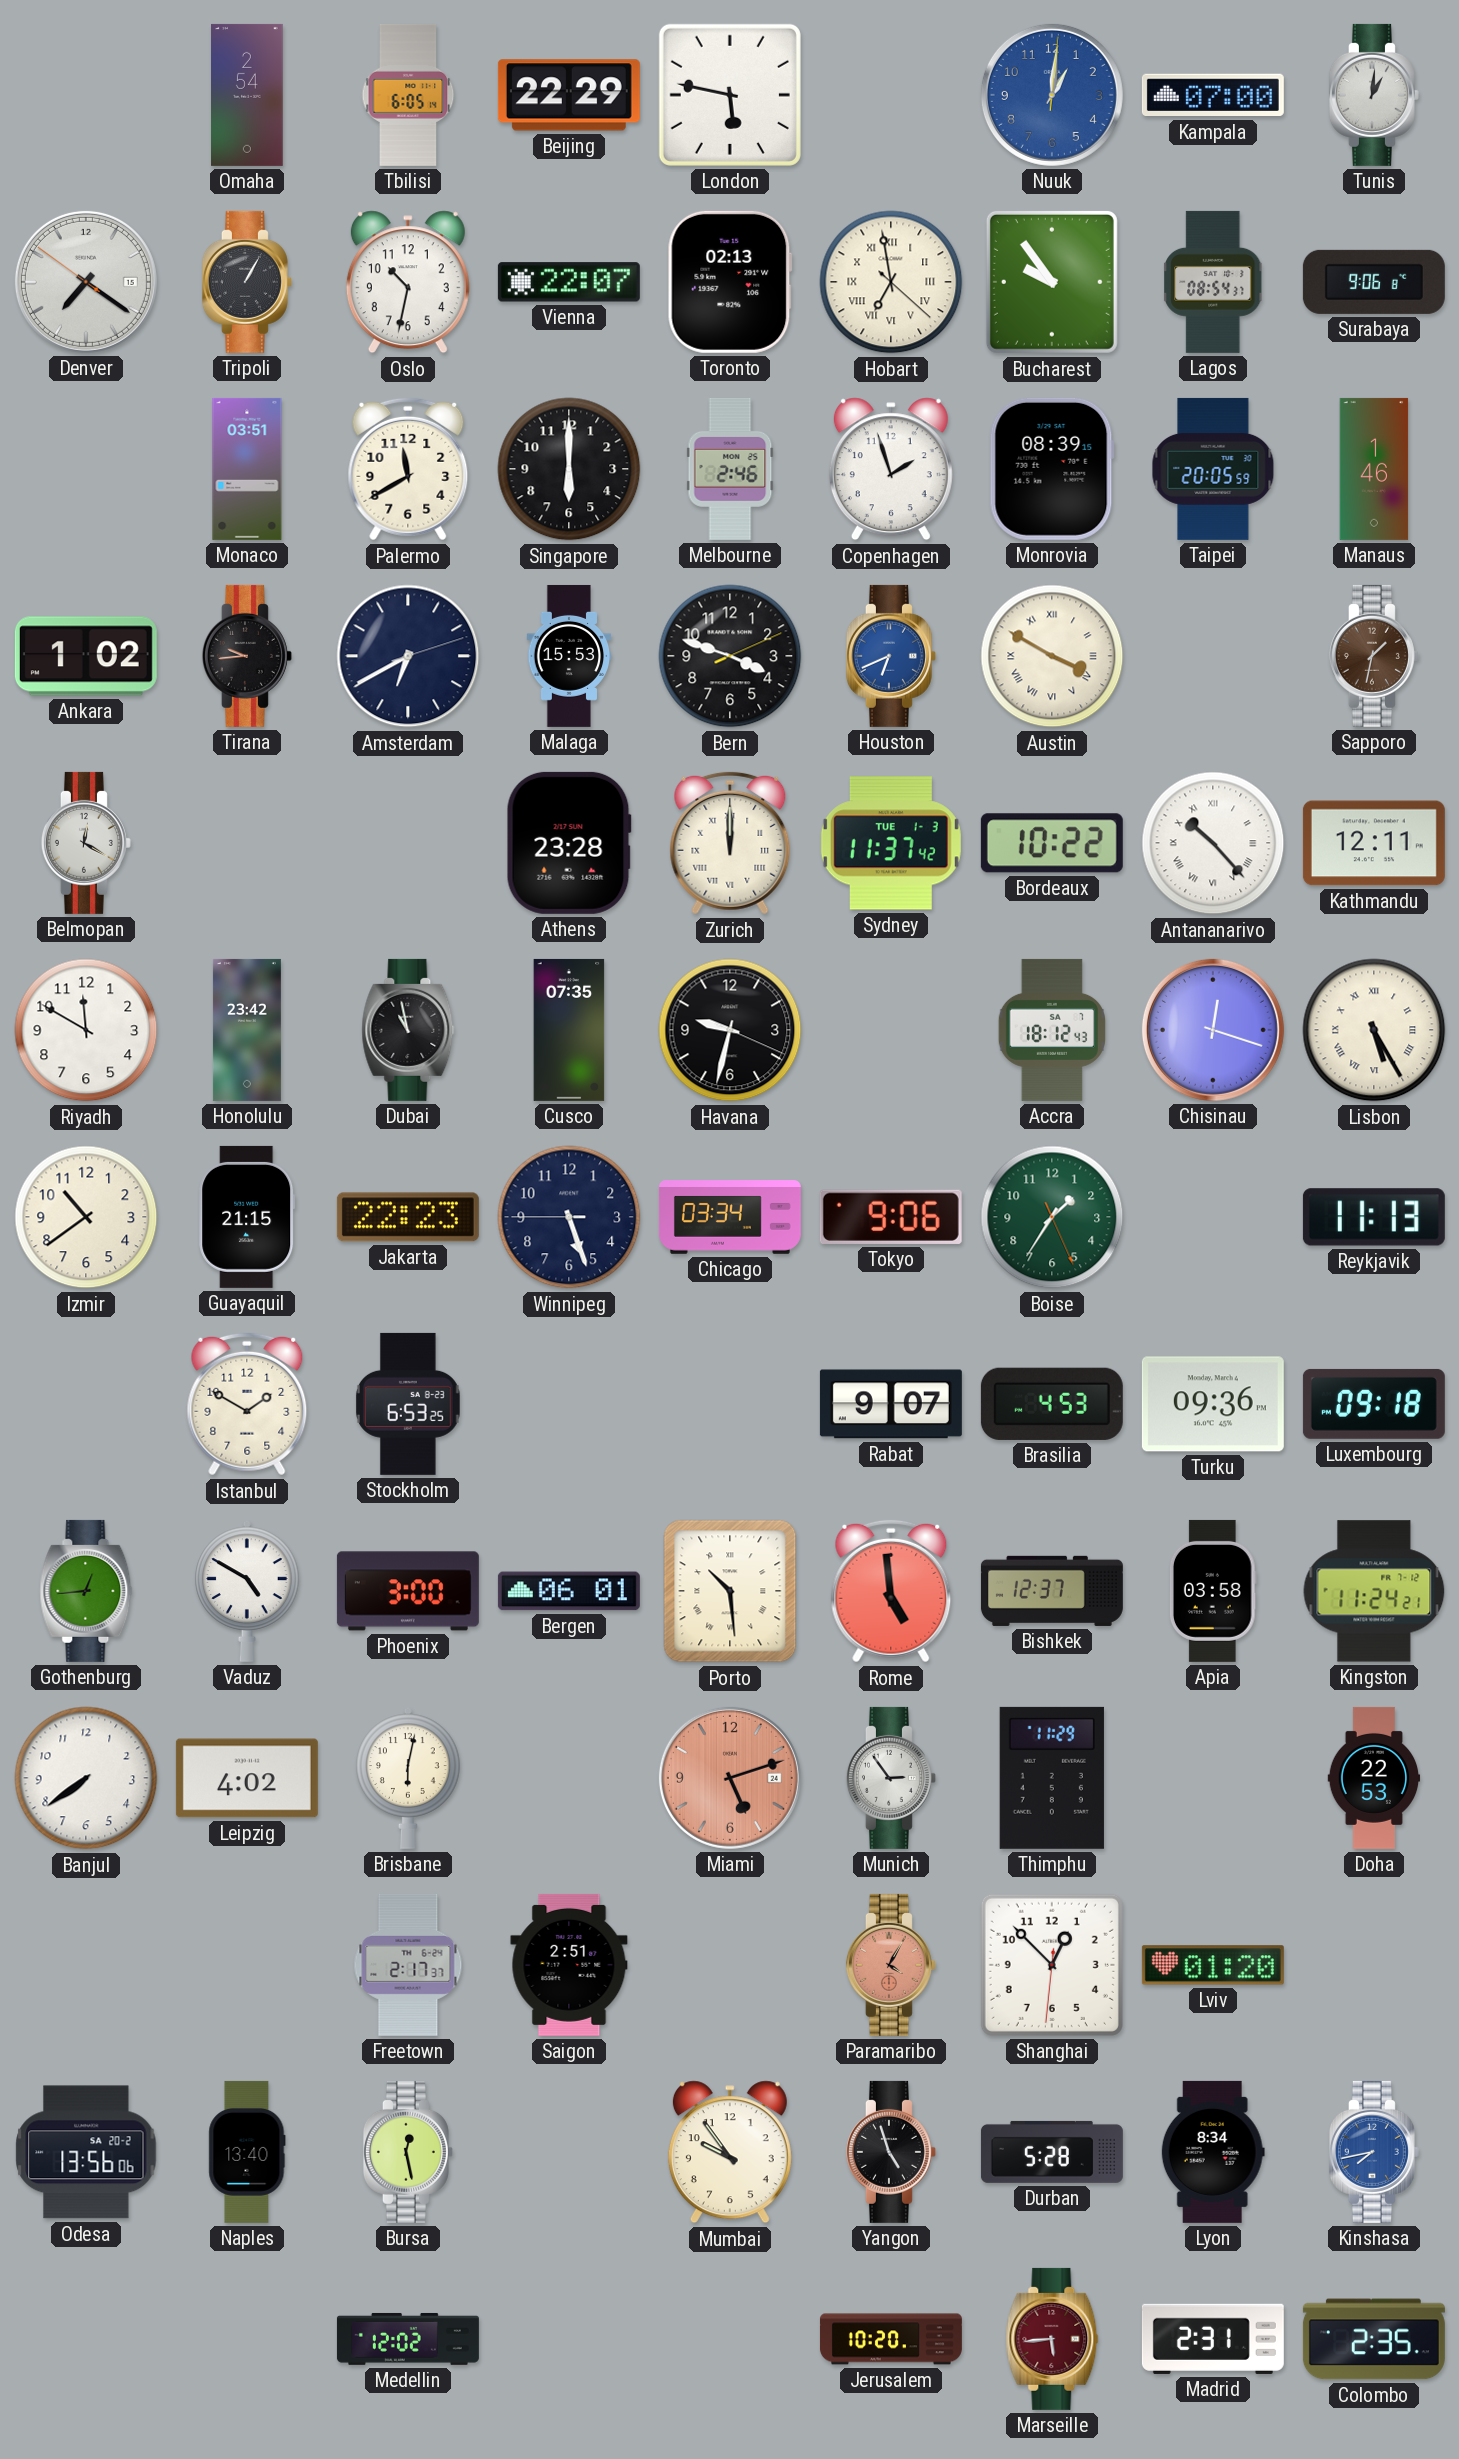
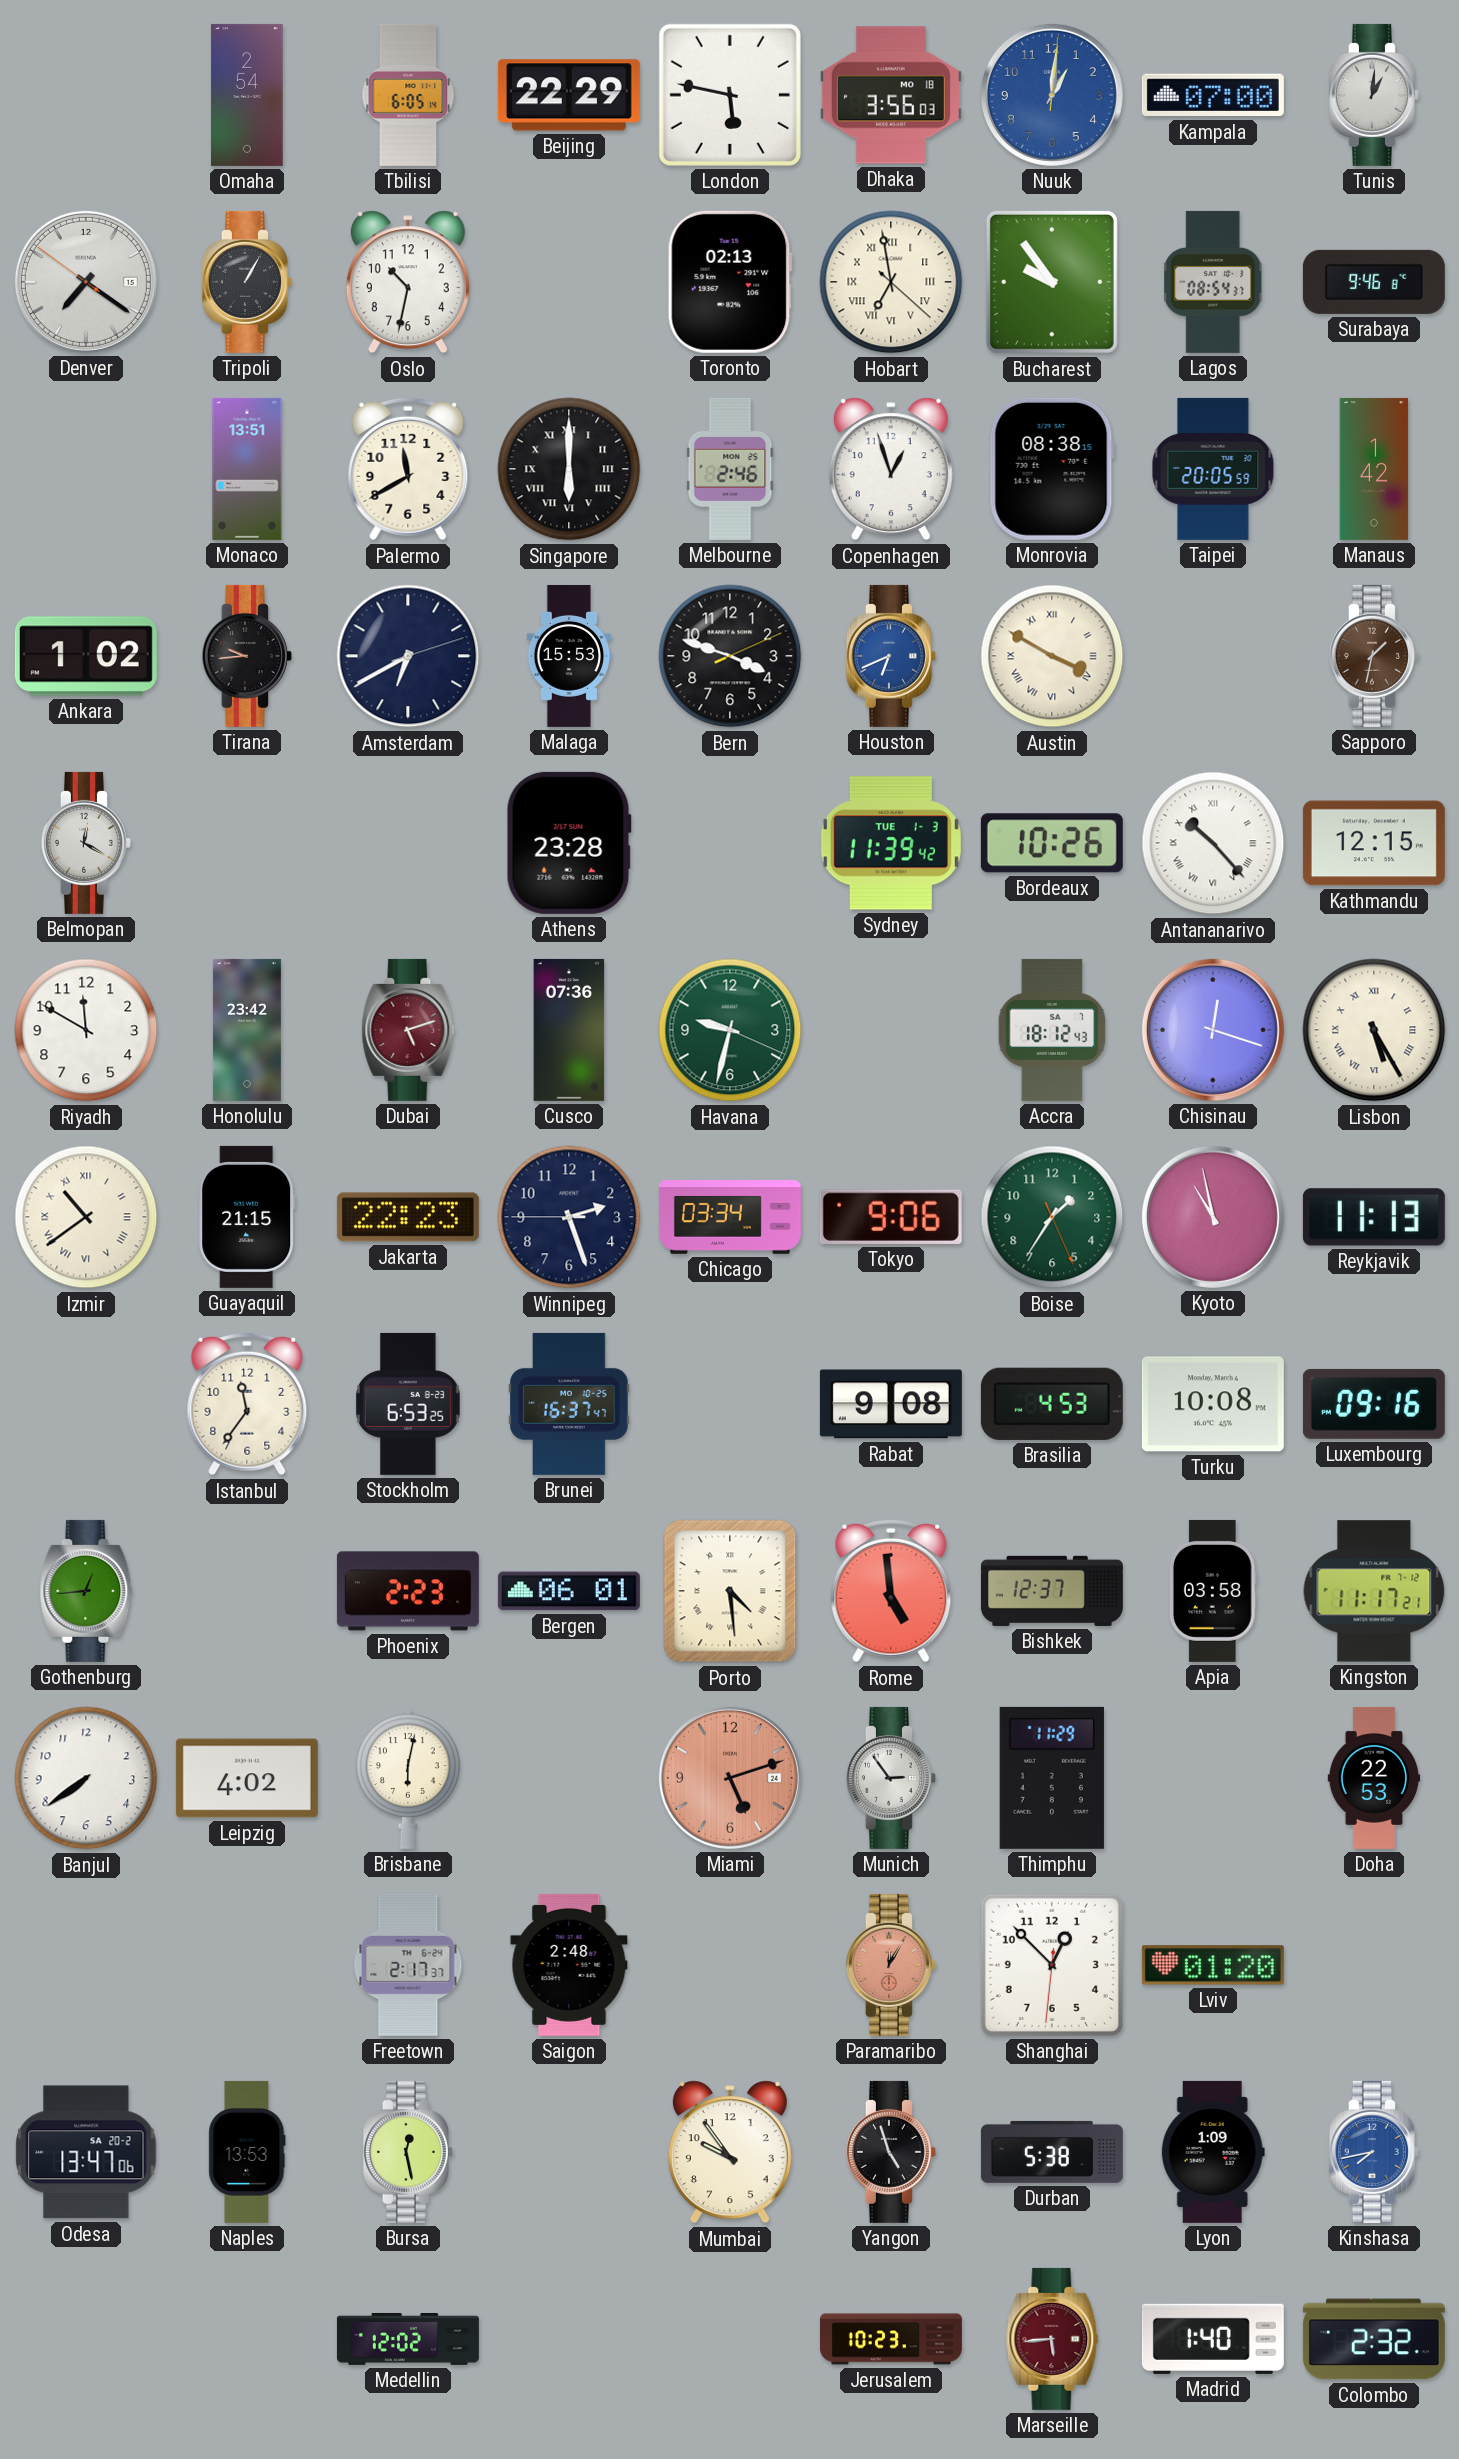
Dhaka: none -> 3:56
Vienna: 22:07 -> none
Surabaya: 9:06 -> 9:46
Monaco: 03:51 -> 13:51
Singapore numerals: Arabic -> Roman
Copenhagen: 1:57 -> 12:57
Monrovia: 08:39 -> 08:38
Manaus: 1:46 -> 1:42
Zurich: 12:00 -> none
Sydney: 11:37 -> 11:39
Bordeaux: 10:22 -> 10:26
Kathmandu: 12:11 -> 12:15
Dubai: 10:58 -> 5:12
Dubai dial: black -> burgundy
Cusco: 07:35 -> 07:36
Havana dial: black -> green
Izmir numerals: Arabic -> Roman
Winnipeg: 5:26 -> 2:26
Kyoto: none -> 10:58
Istanbul: 1:50 -> 11:36
Brunei: none -> 16:37
Rabat: 9:07 -> 9:08
Turku: 09:36 -> 10:08
Luxembourg: 09:18 -> 09:16
Vaduz: 4:50 -> none
Phoenix: 3:00 -> 2:23
Porto: 10:29 -> 4:29
Kingston: 11:24 -> 11:17
Saigon: 2:51 -> 2:48
Paramaribo: 4:05 -> 12:05
Odesa: 13:56 -> 13:47
Naples: 13:40 -> 13:53
Durban: 5:28 -> 5:38
Lyon: 8:34 -> 1:09
Jerusalem: 10:20 -> 10:23
Madrid: 2:31 -> 1:40
Colombo: 2:35 -> 2:32
